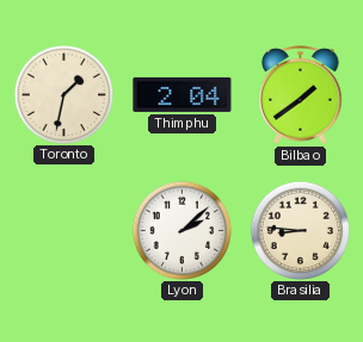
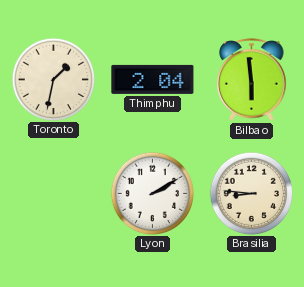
Bilbao: 1:39 -> 5:59
Lyon: 2:08 -> 2:10
